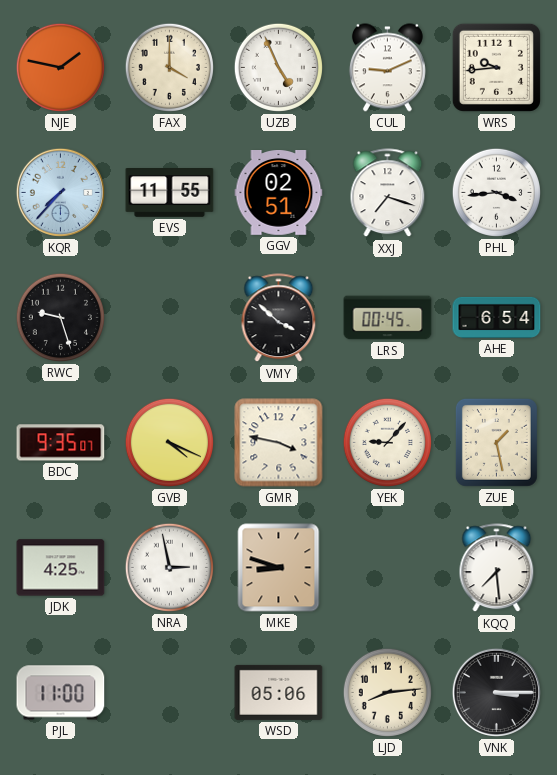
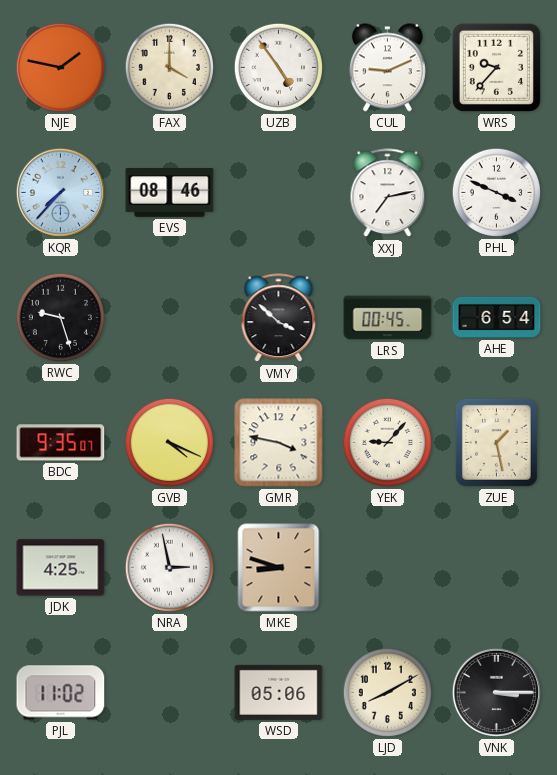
UZB: 4:56 -> 4:54
WRS: 9:44 -> 9:37
EVS: 11:55 -> 08:46
GGV: 02:51 -> none
XXJ: 7:18 -> 7:13
PHL: 3:44 -> 3:49
KQQ: 7:29 -> none
PJL: 11:00 -> 11:02
LJD: 8:14 -> 8:10
